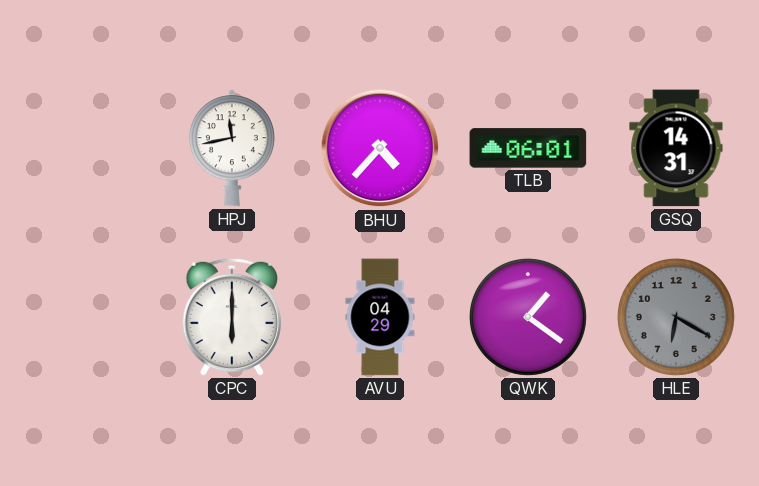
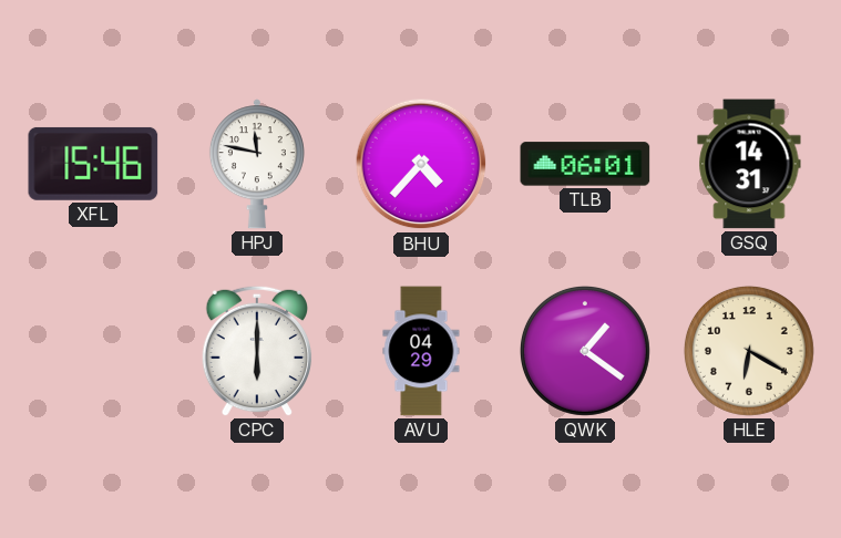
XFL: none -> 15:46
HPJ: 11:43 -> 11:47
HLE dial: grey -> cream
